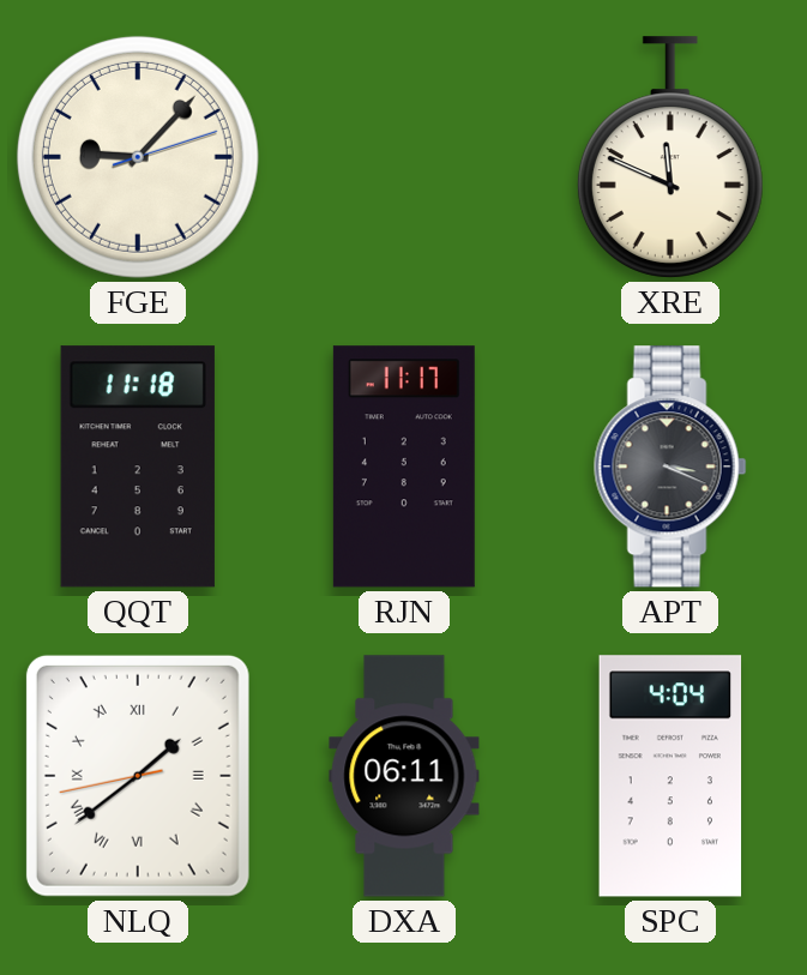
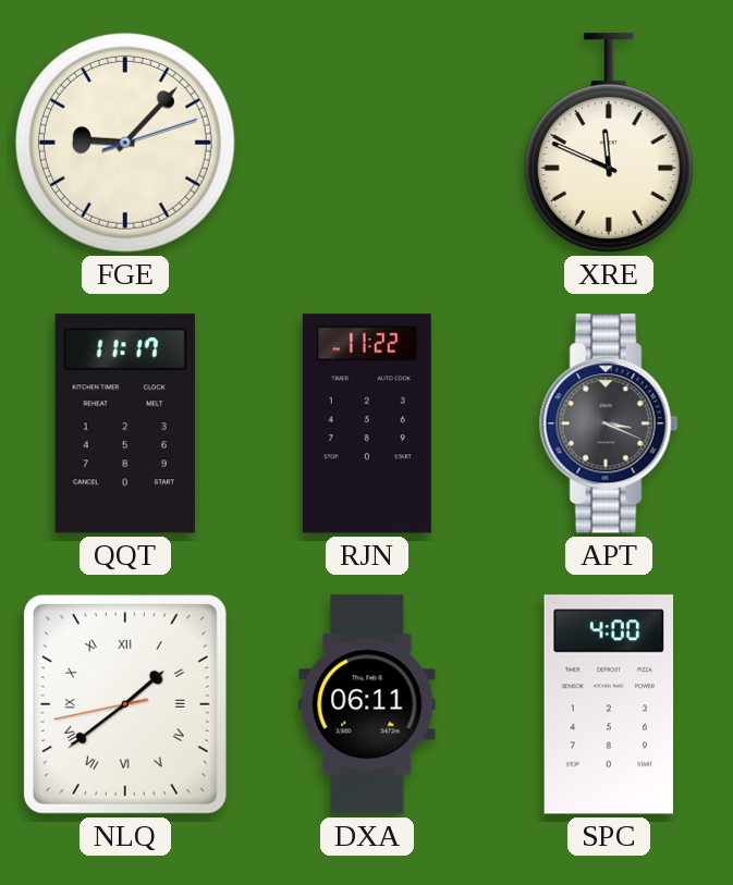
QQT: 11:18 -> 11:17
RJN: 11:17 -> 11:22
SPC: 4:04 -> 4:00
